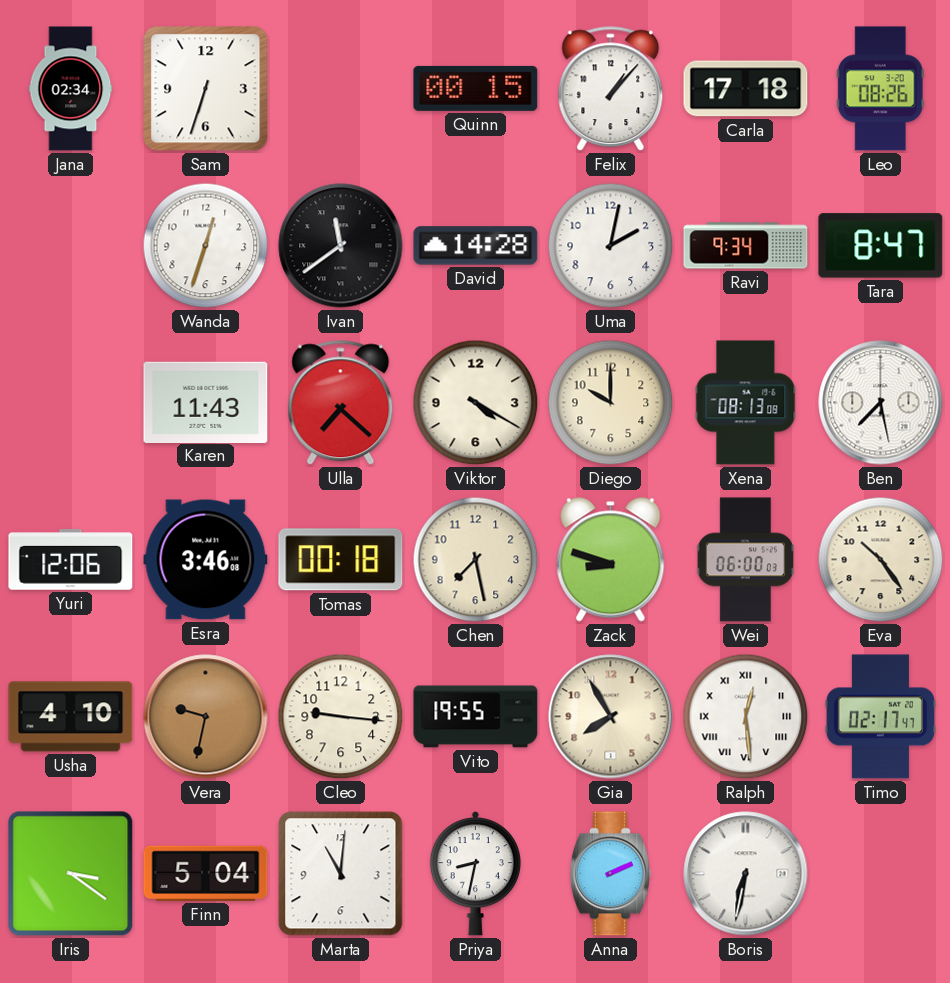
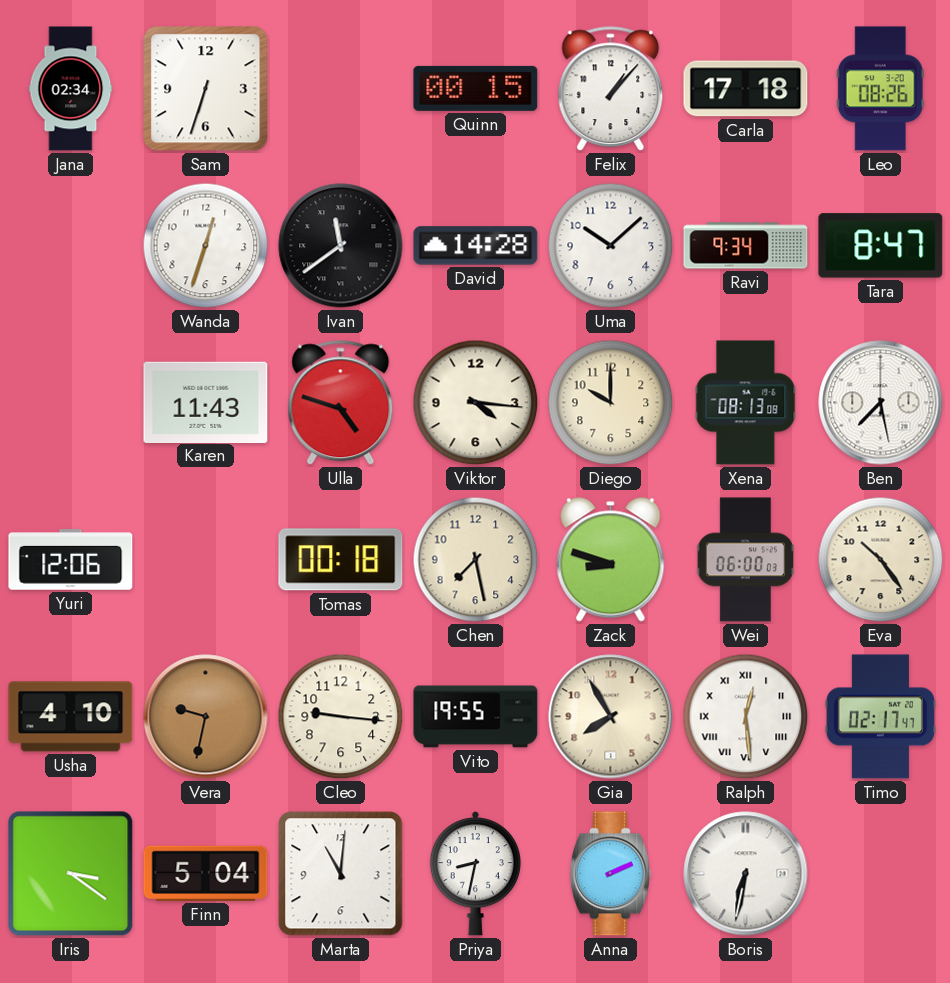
Uma: 2:02 -> 10:08
Ulla: 7:22 -> 4:48
Viktor: 4:20 -> 4:16
Esra: 3:46 -> none
